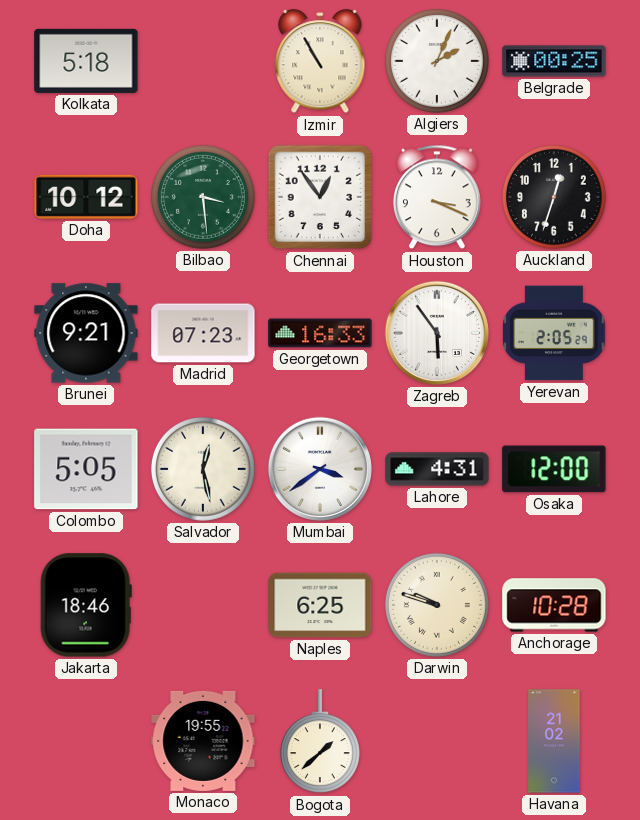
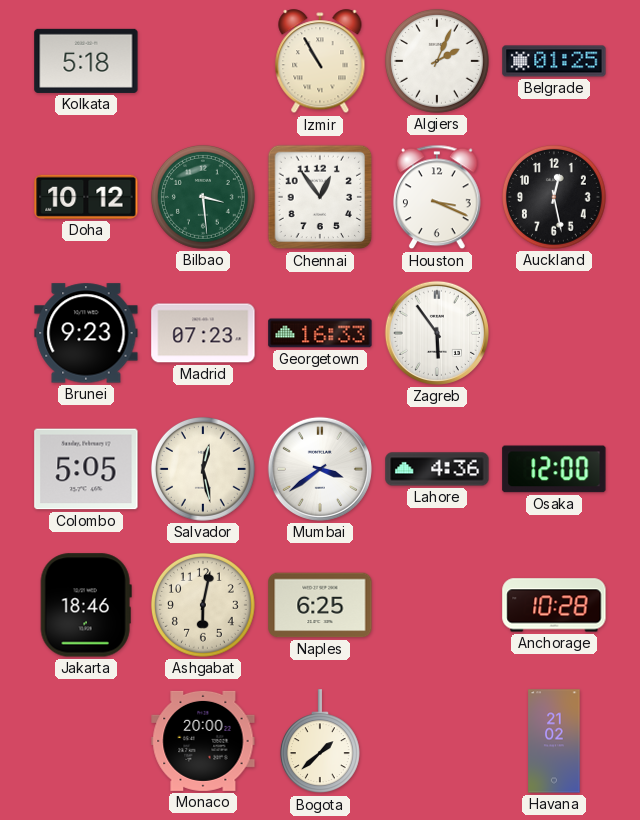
Belgrade: 00:25 -> 01:25
Auckland: 12:33 -> 12:28
Brunei: 9:21 -> 9:23
Yerevan: 2:05 -> none
Lahore: 4:31 -> 4:36
Ashgabat: none -> 6:02
Darwin: 9:48 -> none
Monaco: 19:55 -> 20:00
